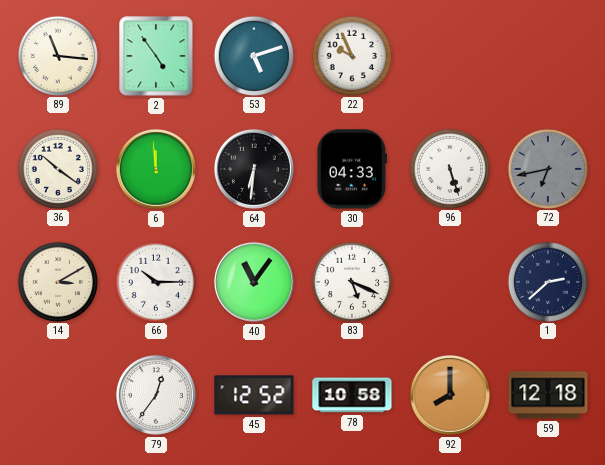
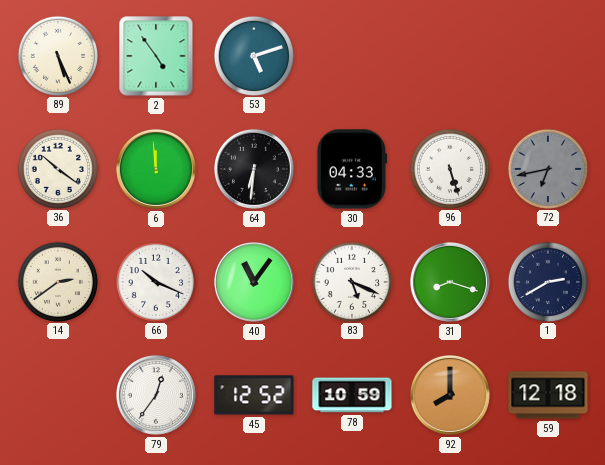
89: 11:16 -> 5:26
22: 9:56 -> none
14: 3:10 -> 2:39
66: 10:15 -> 10:19
31: none -> 8:18
1: 2:38 -> 2:40
78: 10:58 -> 10:59
